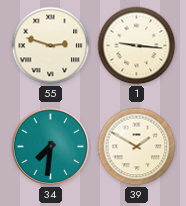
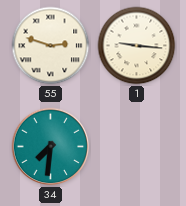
39: 1:50 -> none
